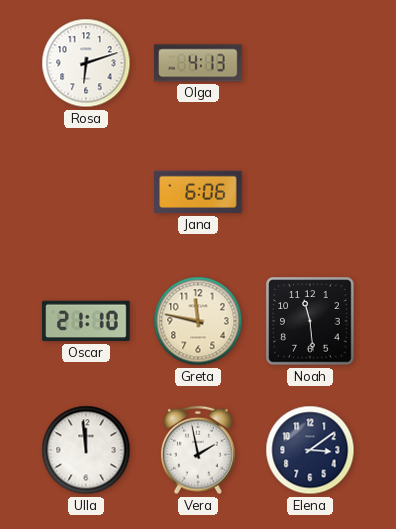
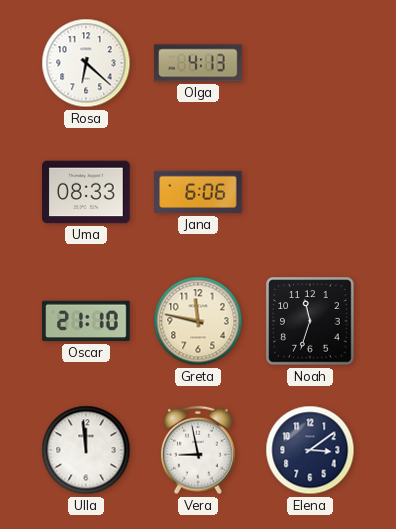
Rosa: 6:12 -> 6:22
Uma: none -> 08:33
Noah: 11:29 -> 11:33
Vera: 1:58 -> 8:58
